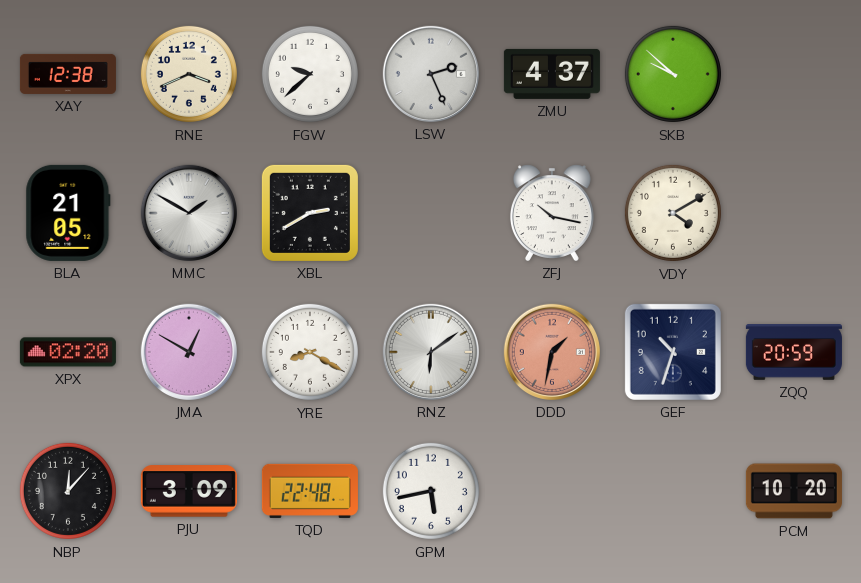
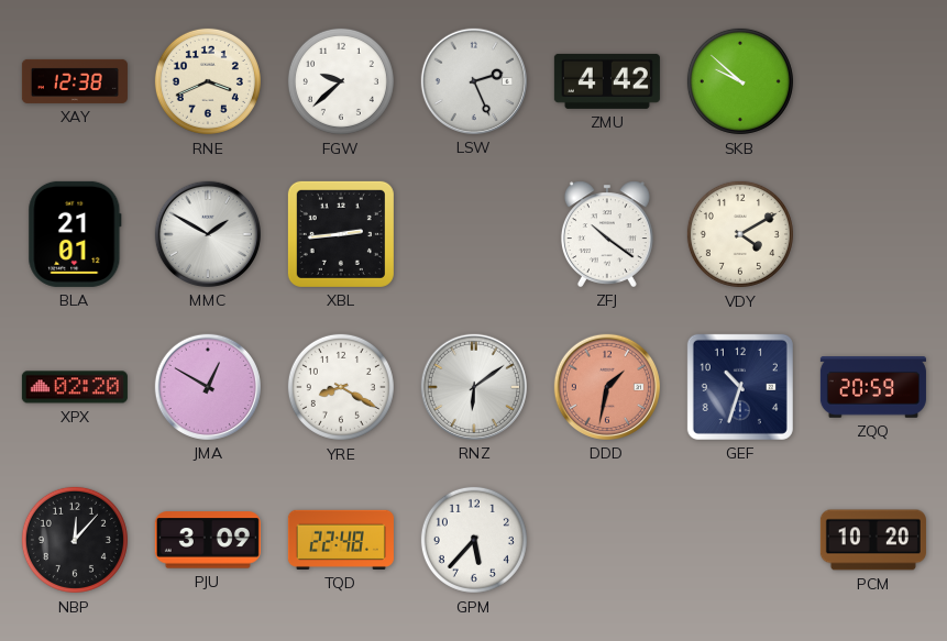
ZMU: 4:37 -> 4:42
BLA: 21:05 -> 21:01
XBL: 2:40 -> 2:44
ZFJ: 10:17 -> 10:21
GPM: 5:43 -> 5:37
